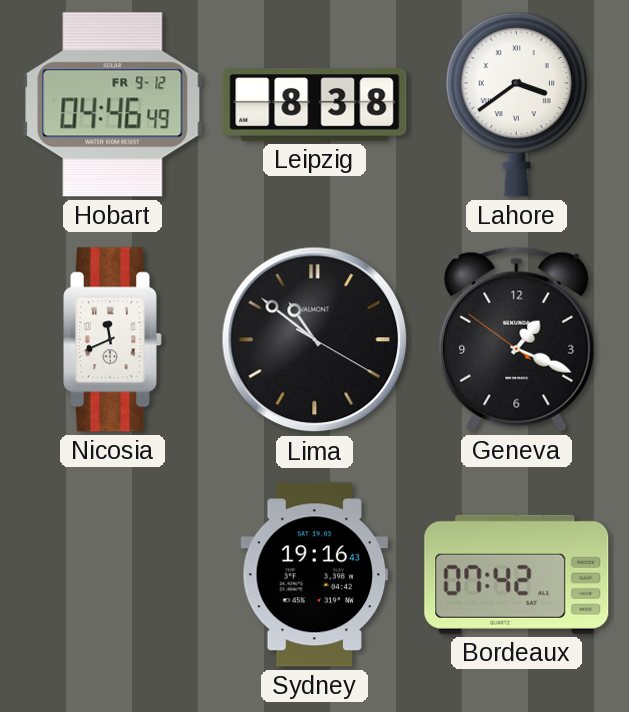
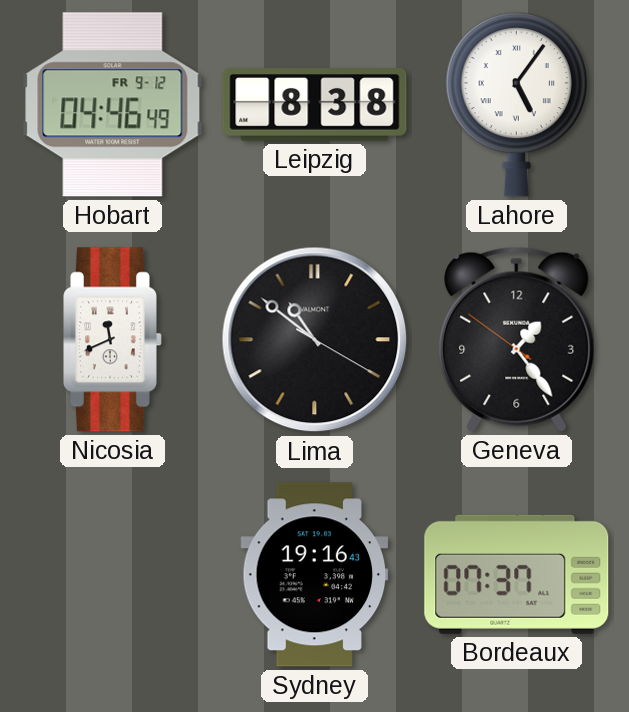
Lahore: 3:39 -> 5:06
Geneva: 1:18 -> 1:23
Bordeaux: 07:42 -> 07:37
